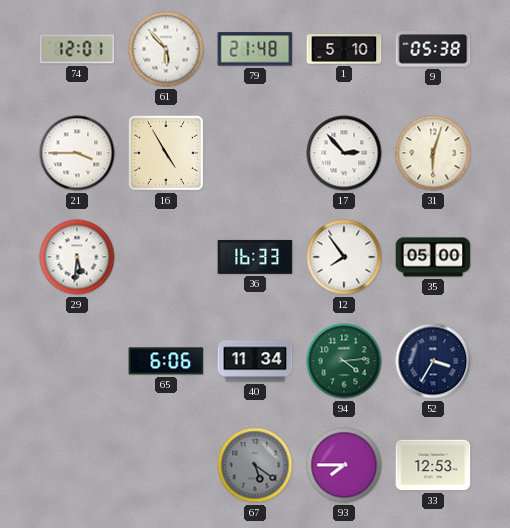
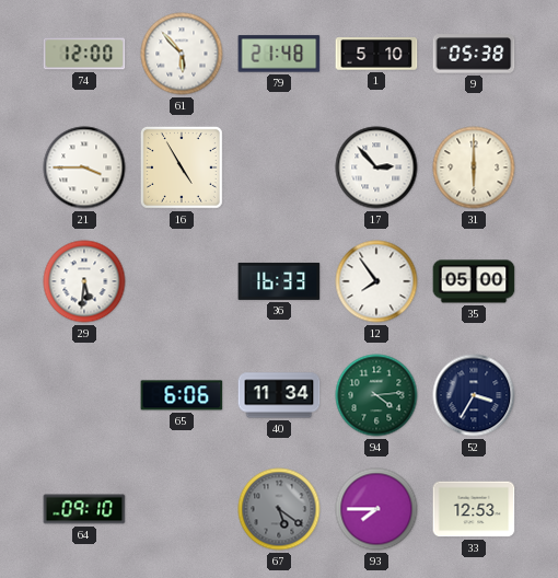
74: 12:01 -> 12:00
31: 6:03 -> 6:00
64: none -> 09:10
